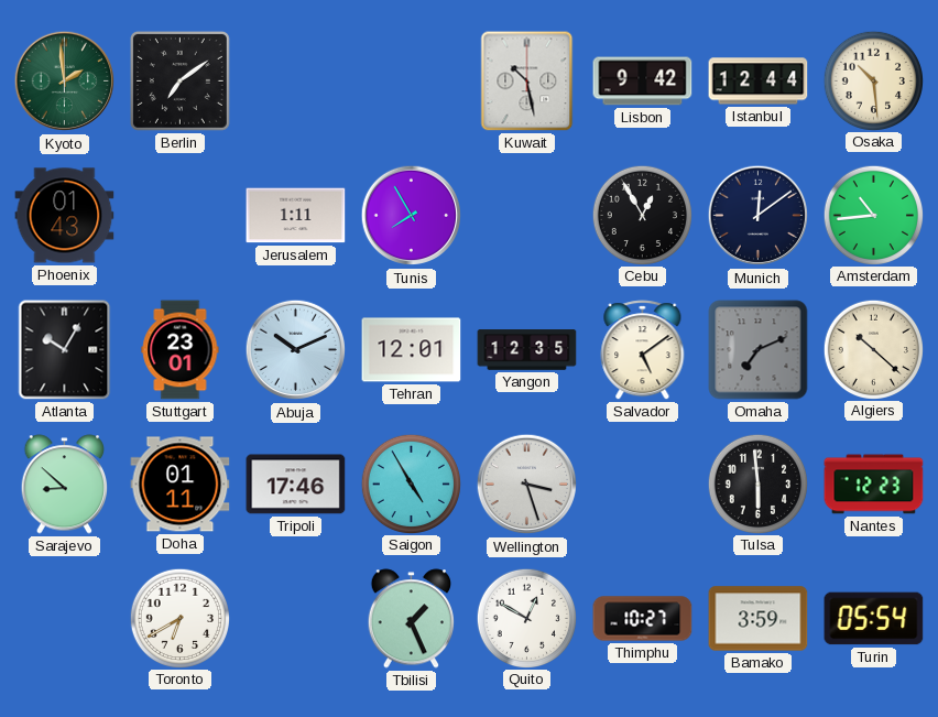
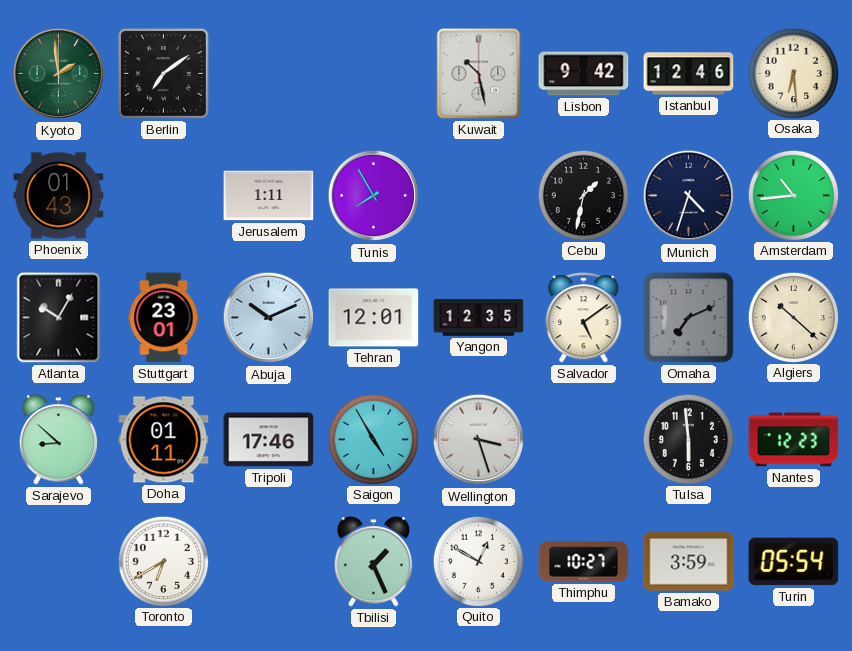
Istanbul: 12:44 -> 12:46
Osaka: 10:29 -> 6:29
Cebu: 12:55 -> 1:32
Munich: 12:09 -> 4:33
